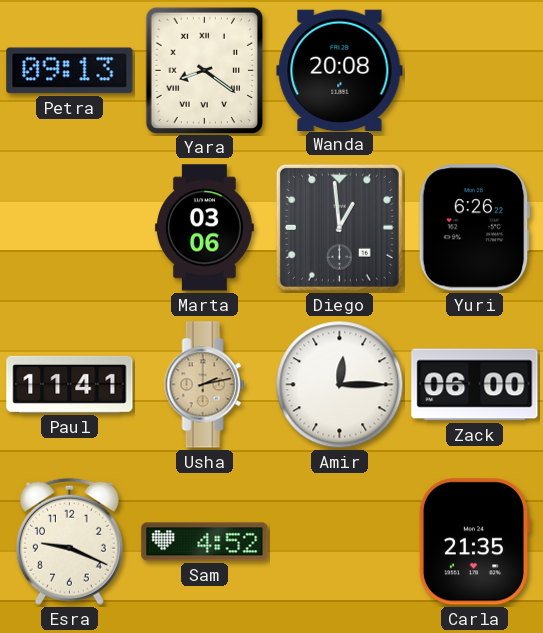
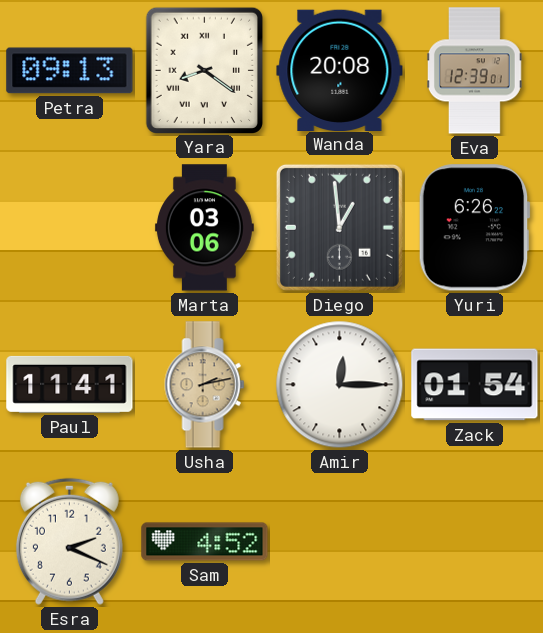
Eva: none -> 12:39
Zack: 06:00 -> 01:54
Esra: 9:19 -> 2:19
Carla: 21:35 -> none
